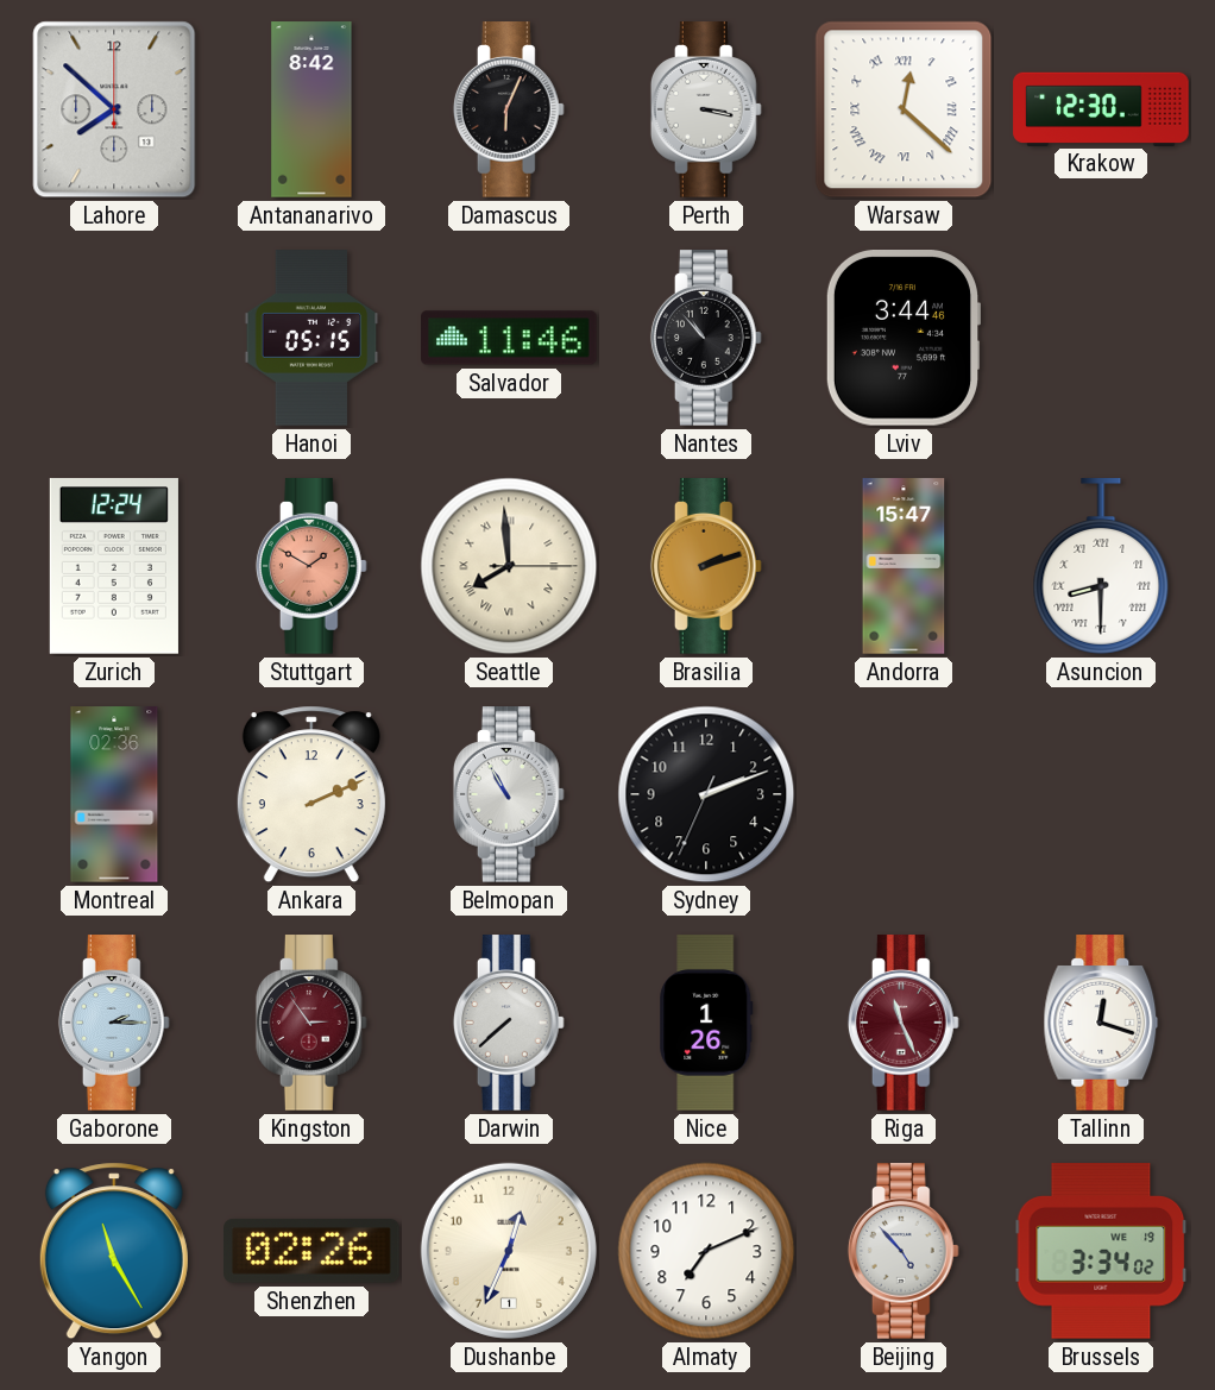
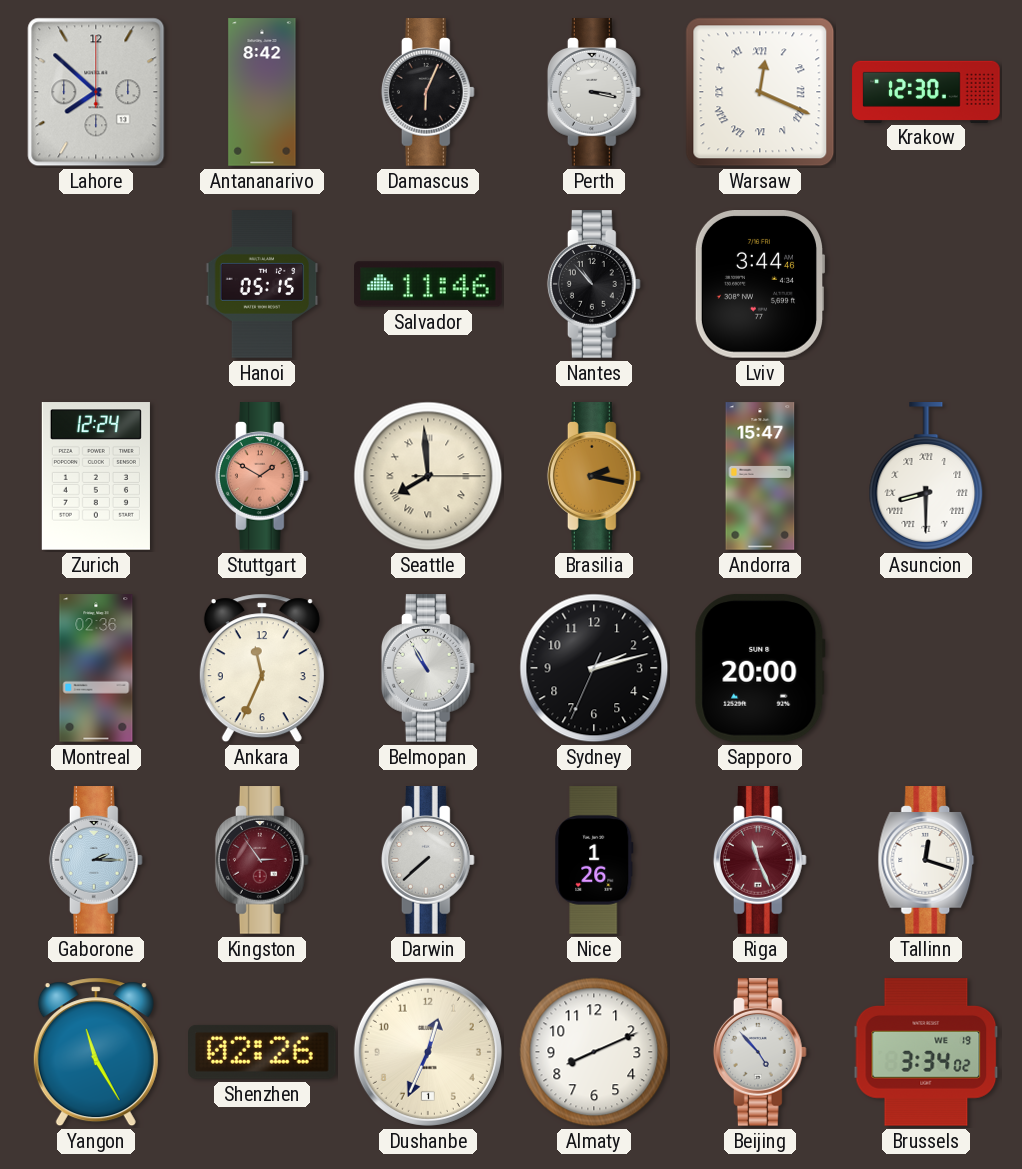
Warsaw: 12:22 -> 12:19
Brasilia: 2:12 -> 2:17
Ankara: 2:11 -> 11:34
Sydney: 2:11 -> 2:12
Sapporo: none -> 20:00
Almaty: 7:11 -> 8:11
